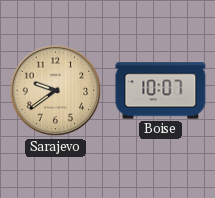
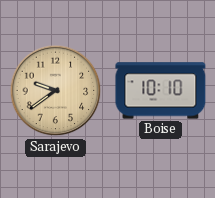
Boise: 10:07 -> 10:10
